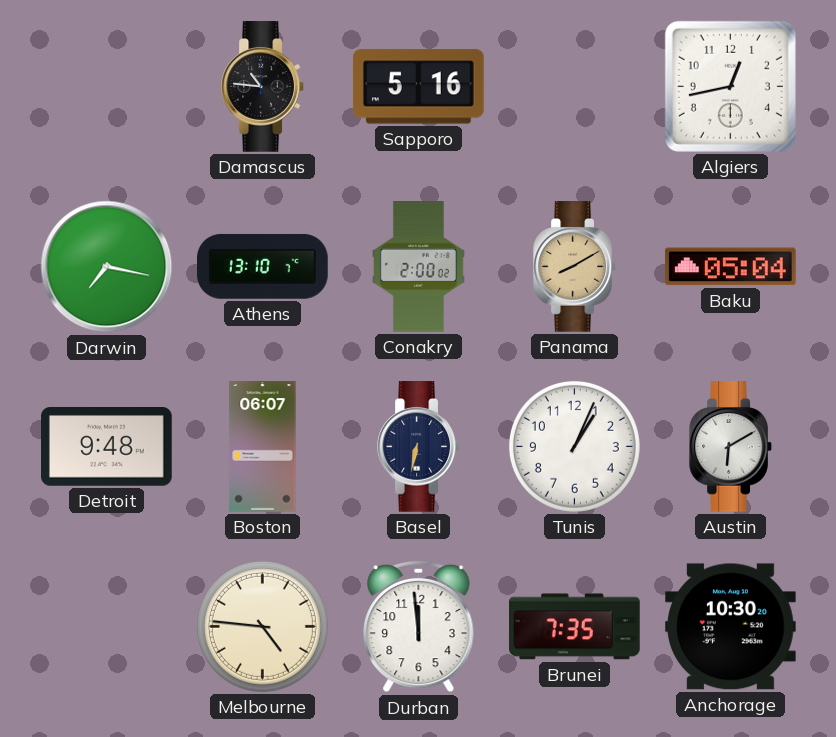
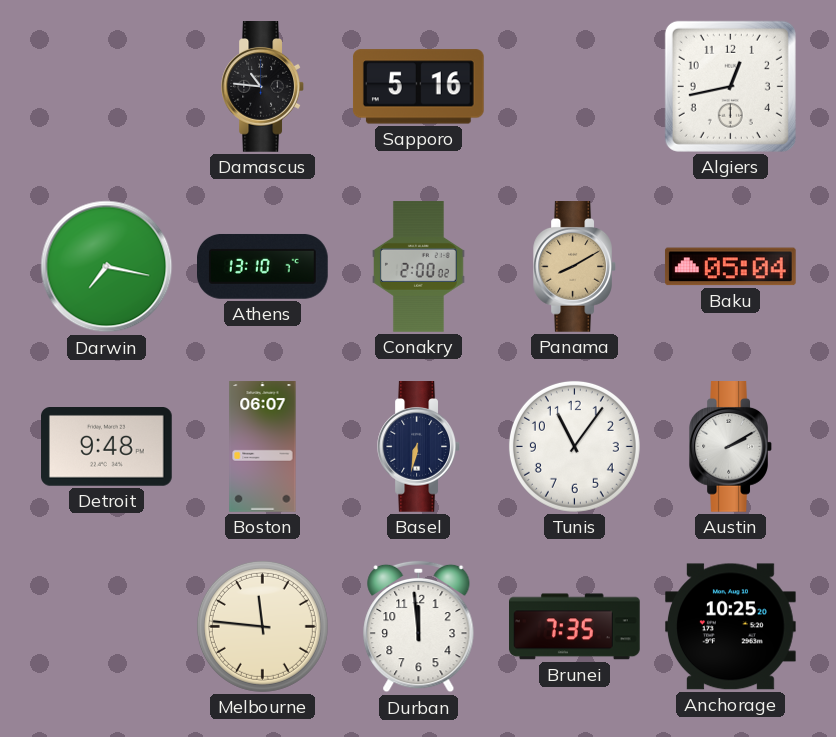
Tunis: 1:04 -> 11:06
Austin: 6:10 -> 2:10
Melbourne: 4:46 -> 11:46
Anchorage: 10:30 -> 10:25
